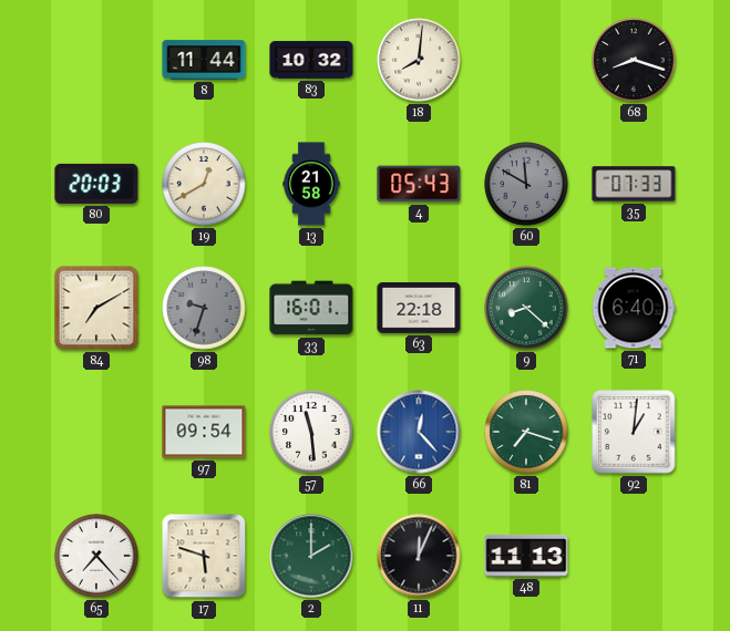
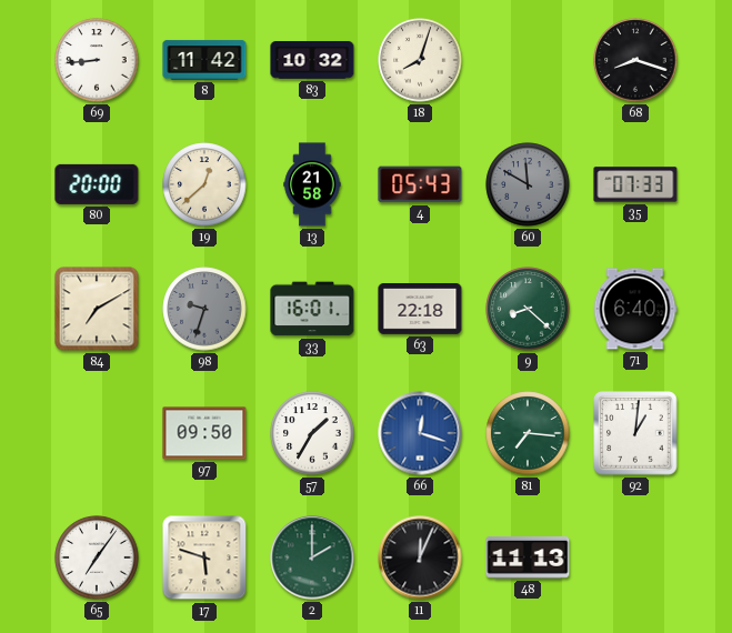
69: none -> 8:44
8: 11:44 -> 11:42
18: 8:01 -> 8:03
80: 20:03 -> 20:00
19: 12:40 -> 12:38
97: 09:54 -> 09:50
57: 11:29 -> 1:35
66: 12:23 -> 12:18
81: 7:18 -> 7:16
65: 7:23 -> 7:06
